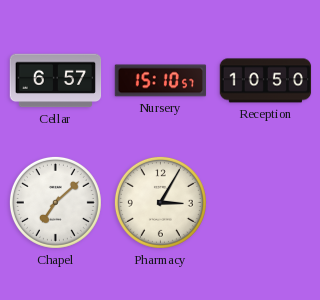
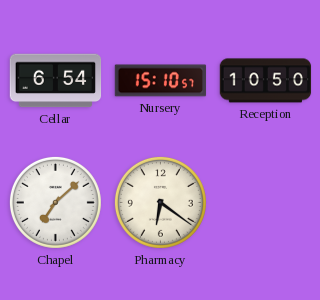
Cellar: 6:57 -> 6:54
Pharmacy: 3:05 -> 6:21
